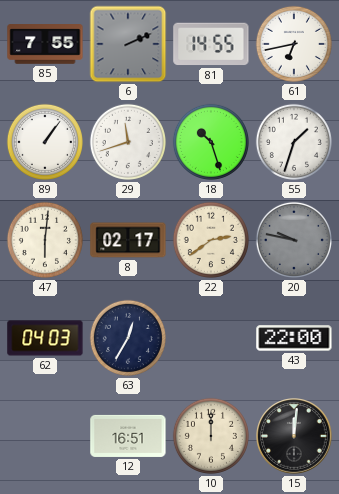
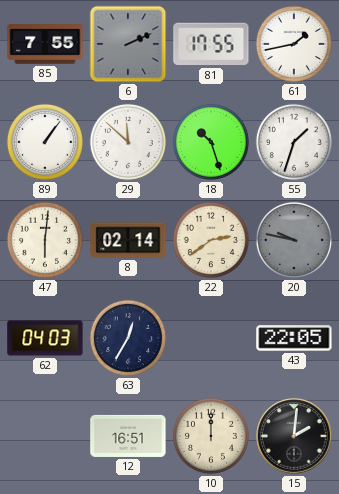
81: 14:55 -> 17:55
61: 6:43 -> 1:43
29: 11:42 -> 11:52
8: 02:17 -> 02:14
43: 22:00 -> 22:05
15: 12:01 -> 2:01
